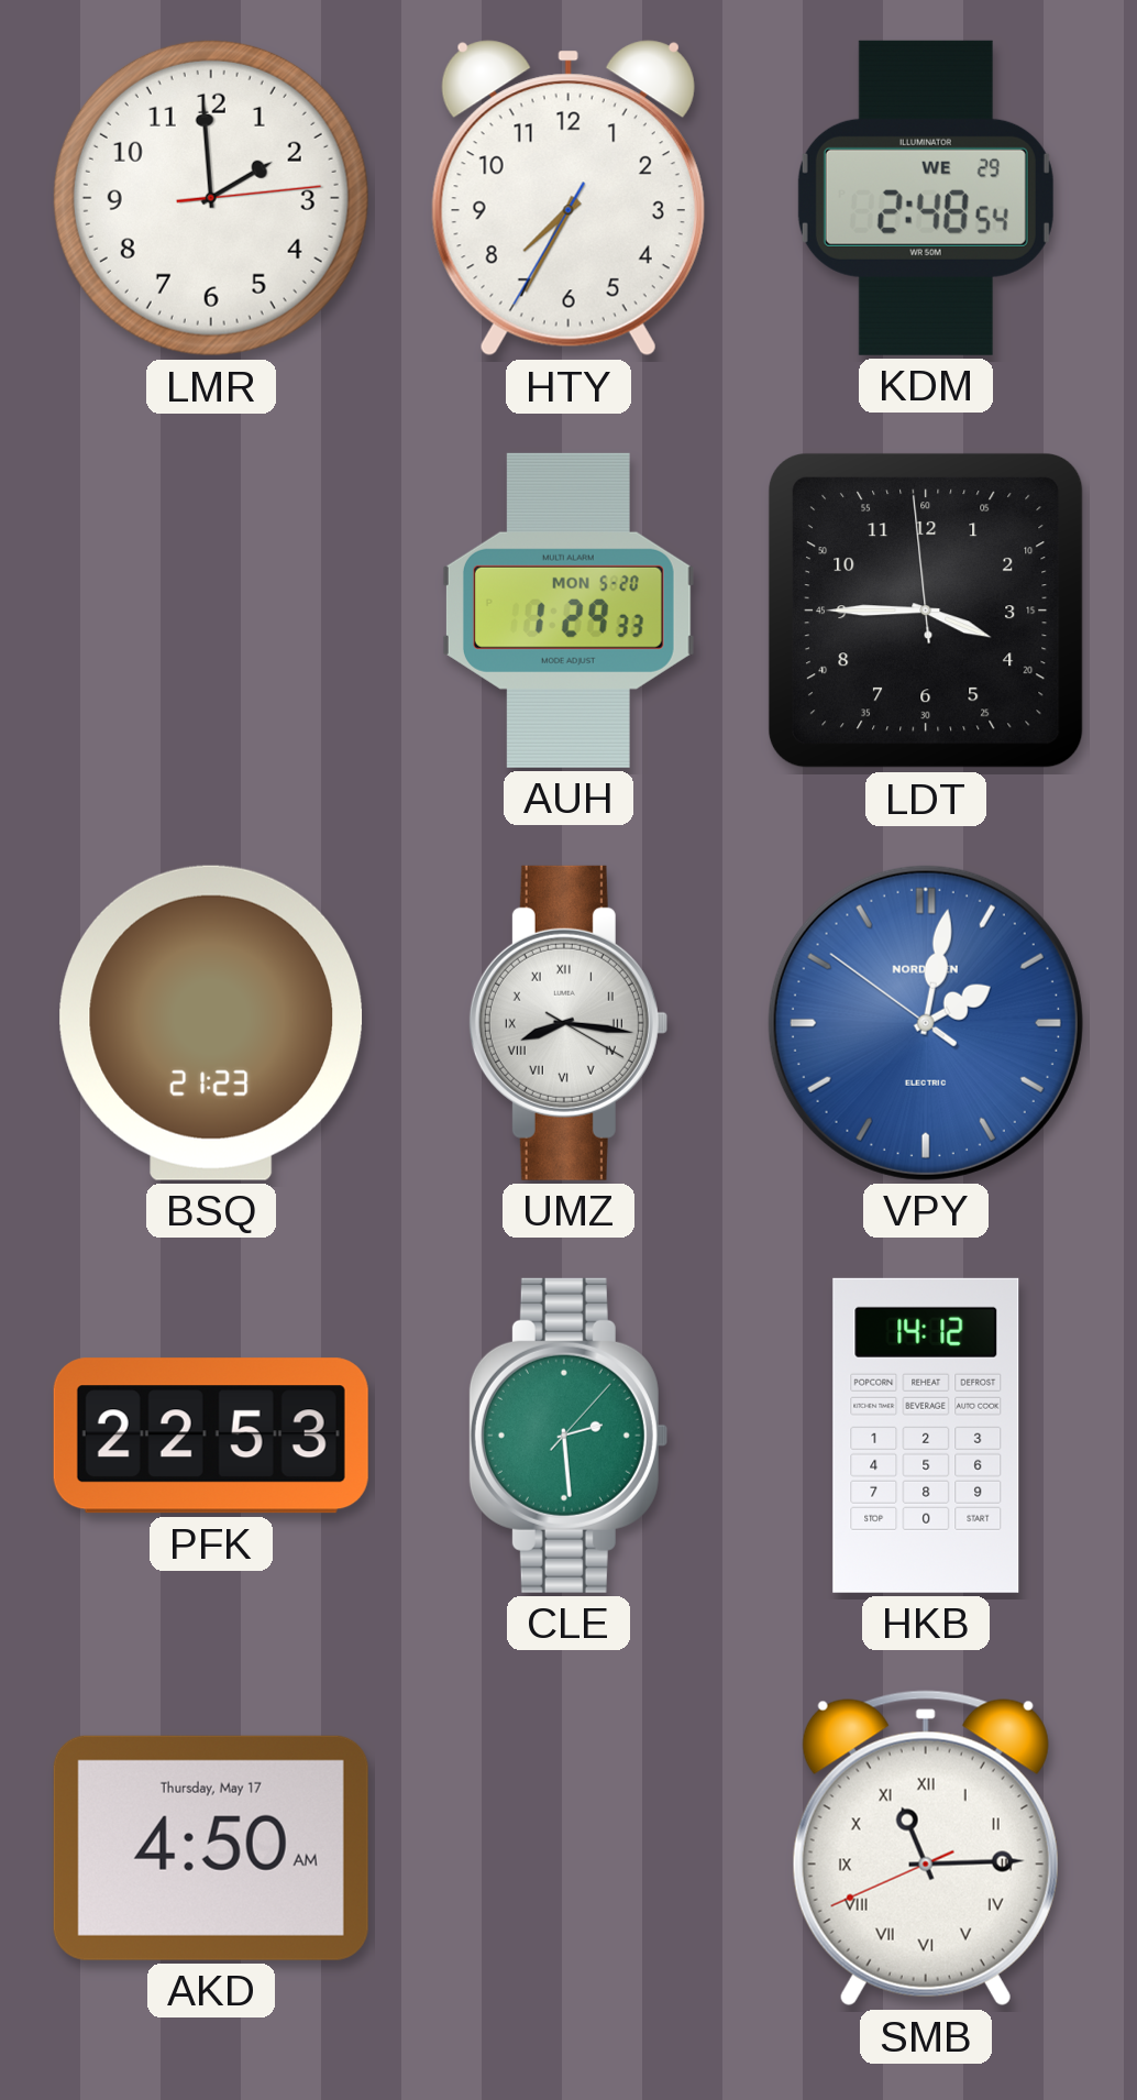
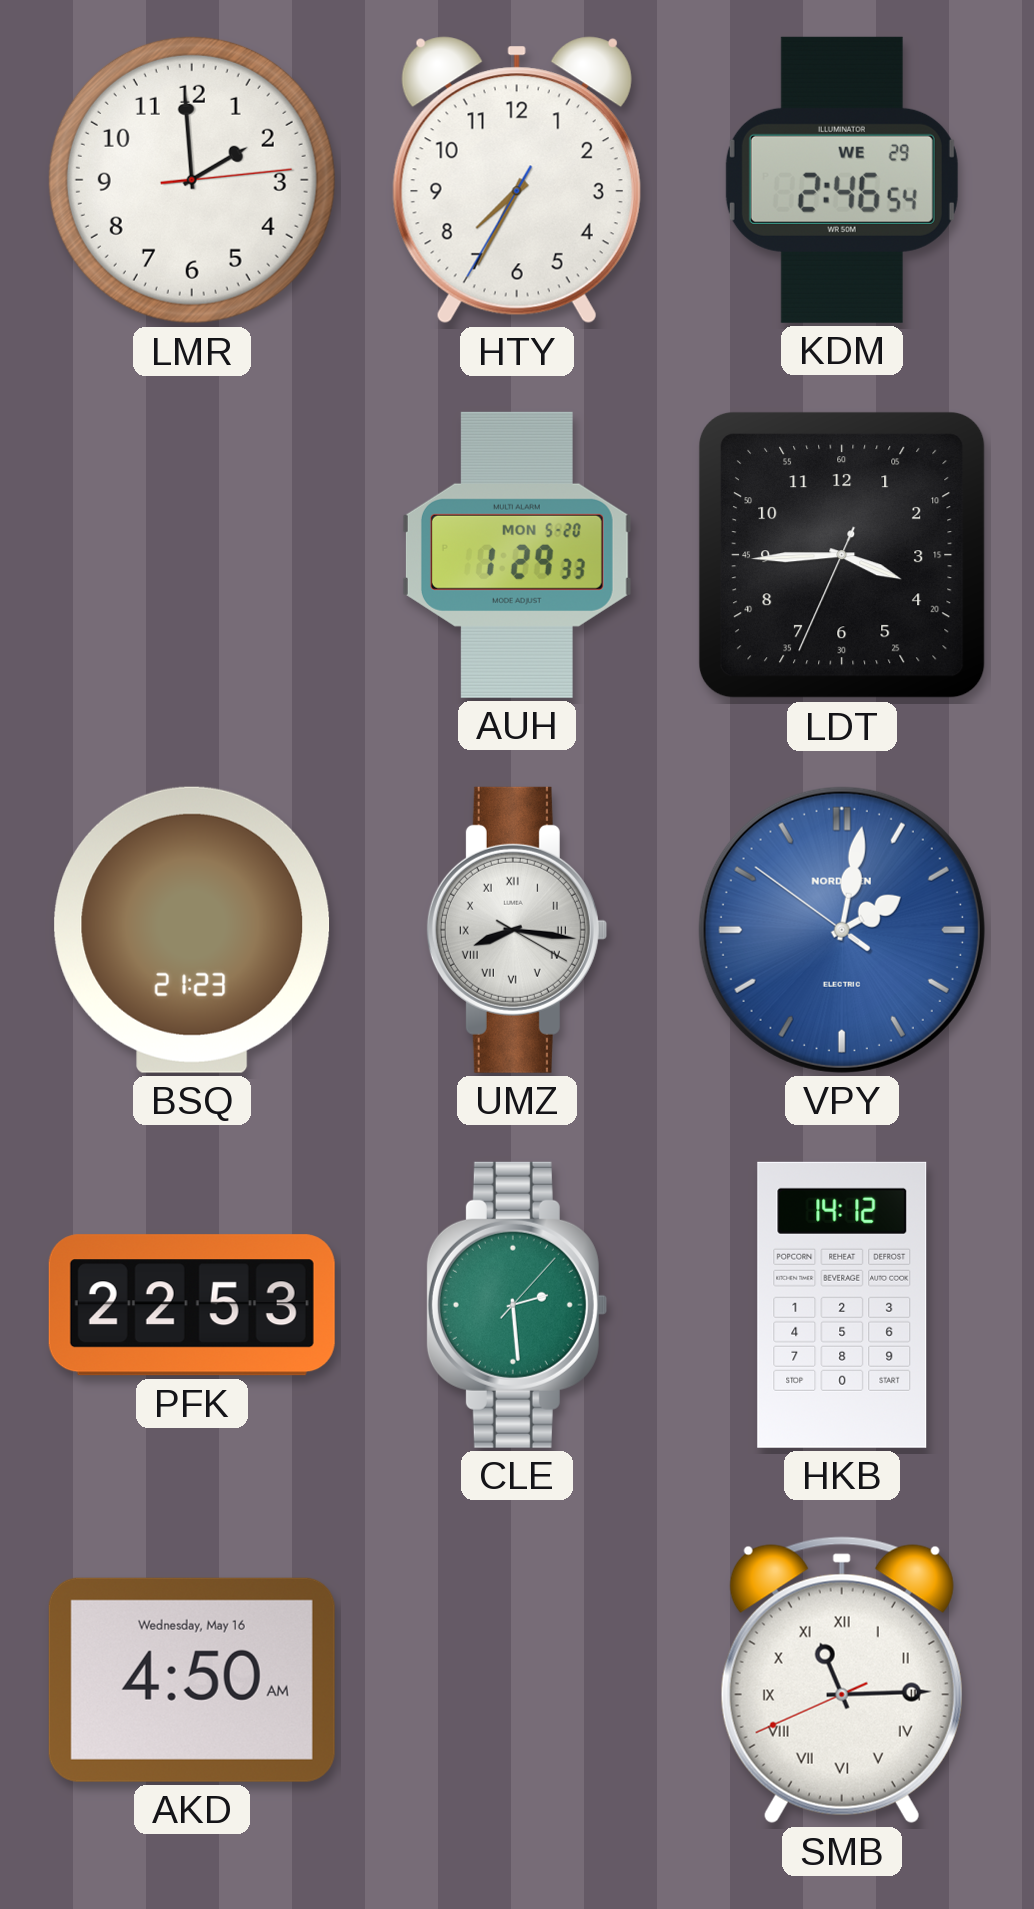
KDM: 2:48 -> 2:46
LDT: 3:44:59 -> 3:44:34
AKD date: Thursday, May 17 -> Wednesday, May 16
